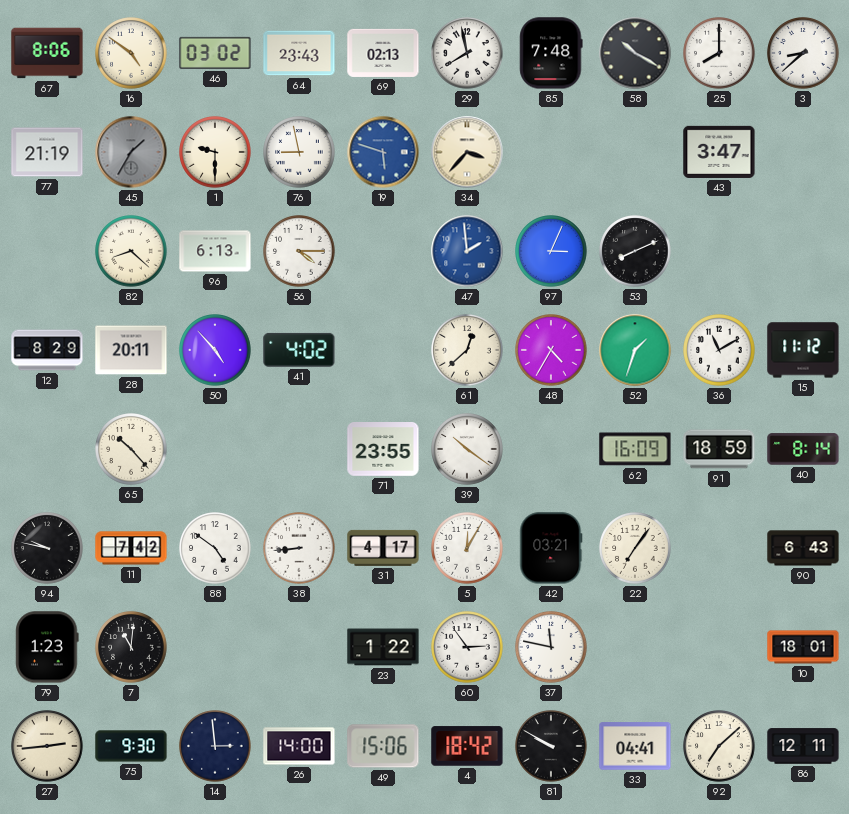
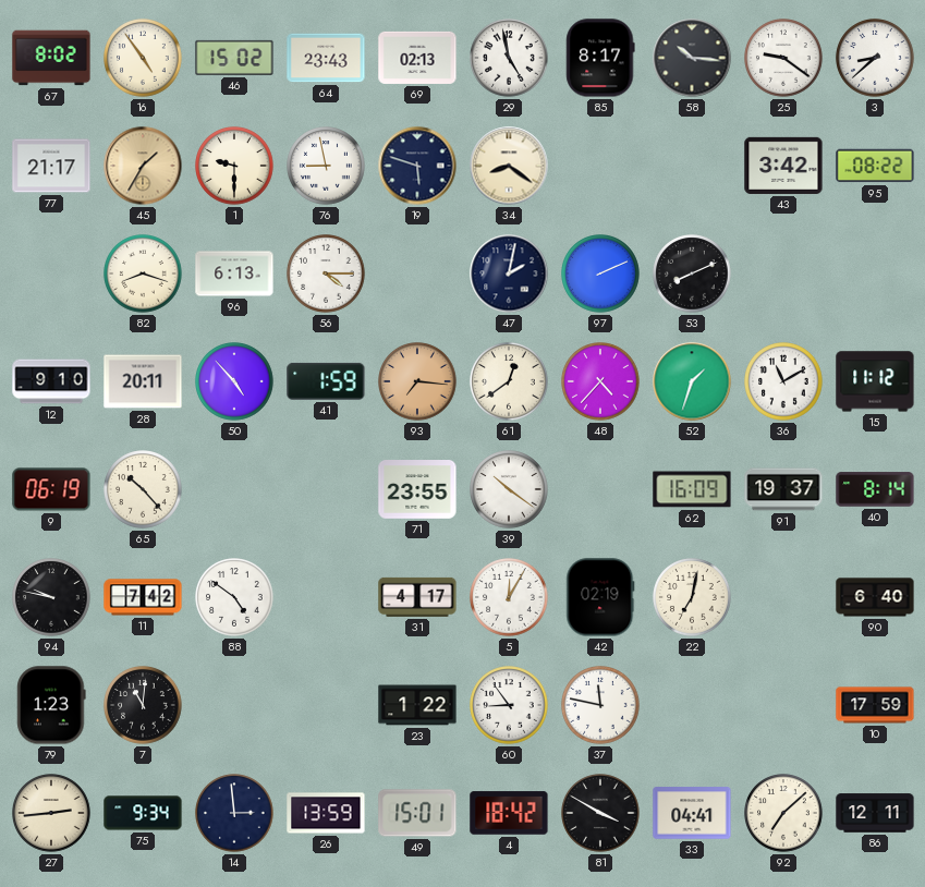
67: 8:06 -> 8:02
16: 4:51 -> 4:54
46: 03:02 -> 15:02
29: 7:58 -> 4:58
85: 7:48 -> 8:17
58: 10:20 -> 10:16
25: 8:00 -> 9:21
77: 21:19 -> 21:17
45 dial: grey -> champagne
19 dial: blue -> navy
34: 3:37 -> 8:21
43: 3:47 -> 3:42
95: none -> 08:22
82: 8:22 -> 8:18
47: 1:59 -> 2:02
47 dial: blue -> navy
97: 3:04 -> 2:11
12: 8:29 -> 9:10
41: 4:02 -> 1:59
93: none -> 7:16
61: 12:38 -> 12:39
48: 4:35 -> 4:37
9: none -> 06:19
91: 18:59 -> 19:37
38: 8:44 -> none
42: 03:21 -> 02:19
22: 7:06 -> 7:02
90: 6:43 -> 6:40
60: 2:54 -> 8:54
10: 18:01 -> 17:59
75: 9:30 -> 9:34
26: 14:00 -> 13:59
49: 15:06 -> 15:01
81: 9:50 -> 3:50
